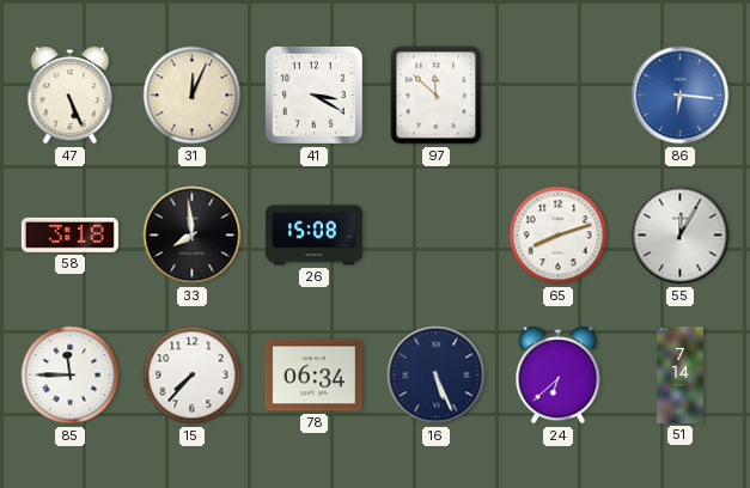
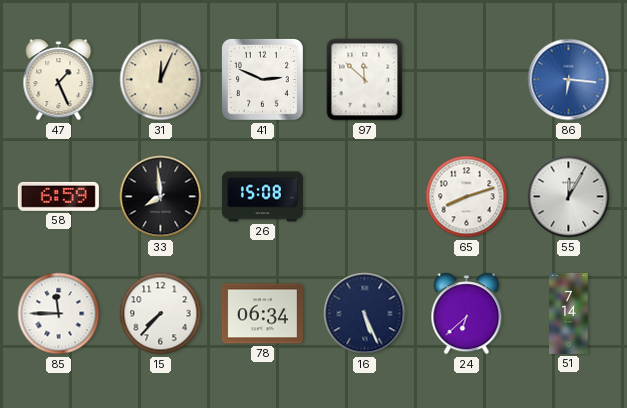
47: 5:26 -> 1:26
41: 3:20 -> 2:49
58: 3:18 -> 6:59
